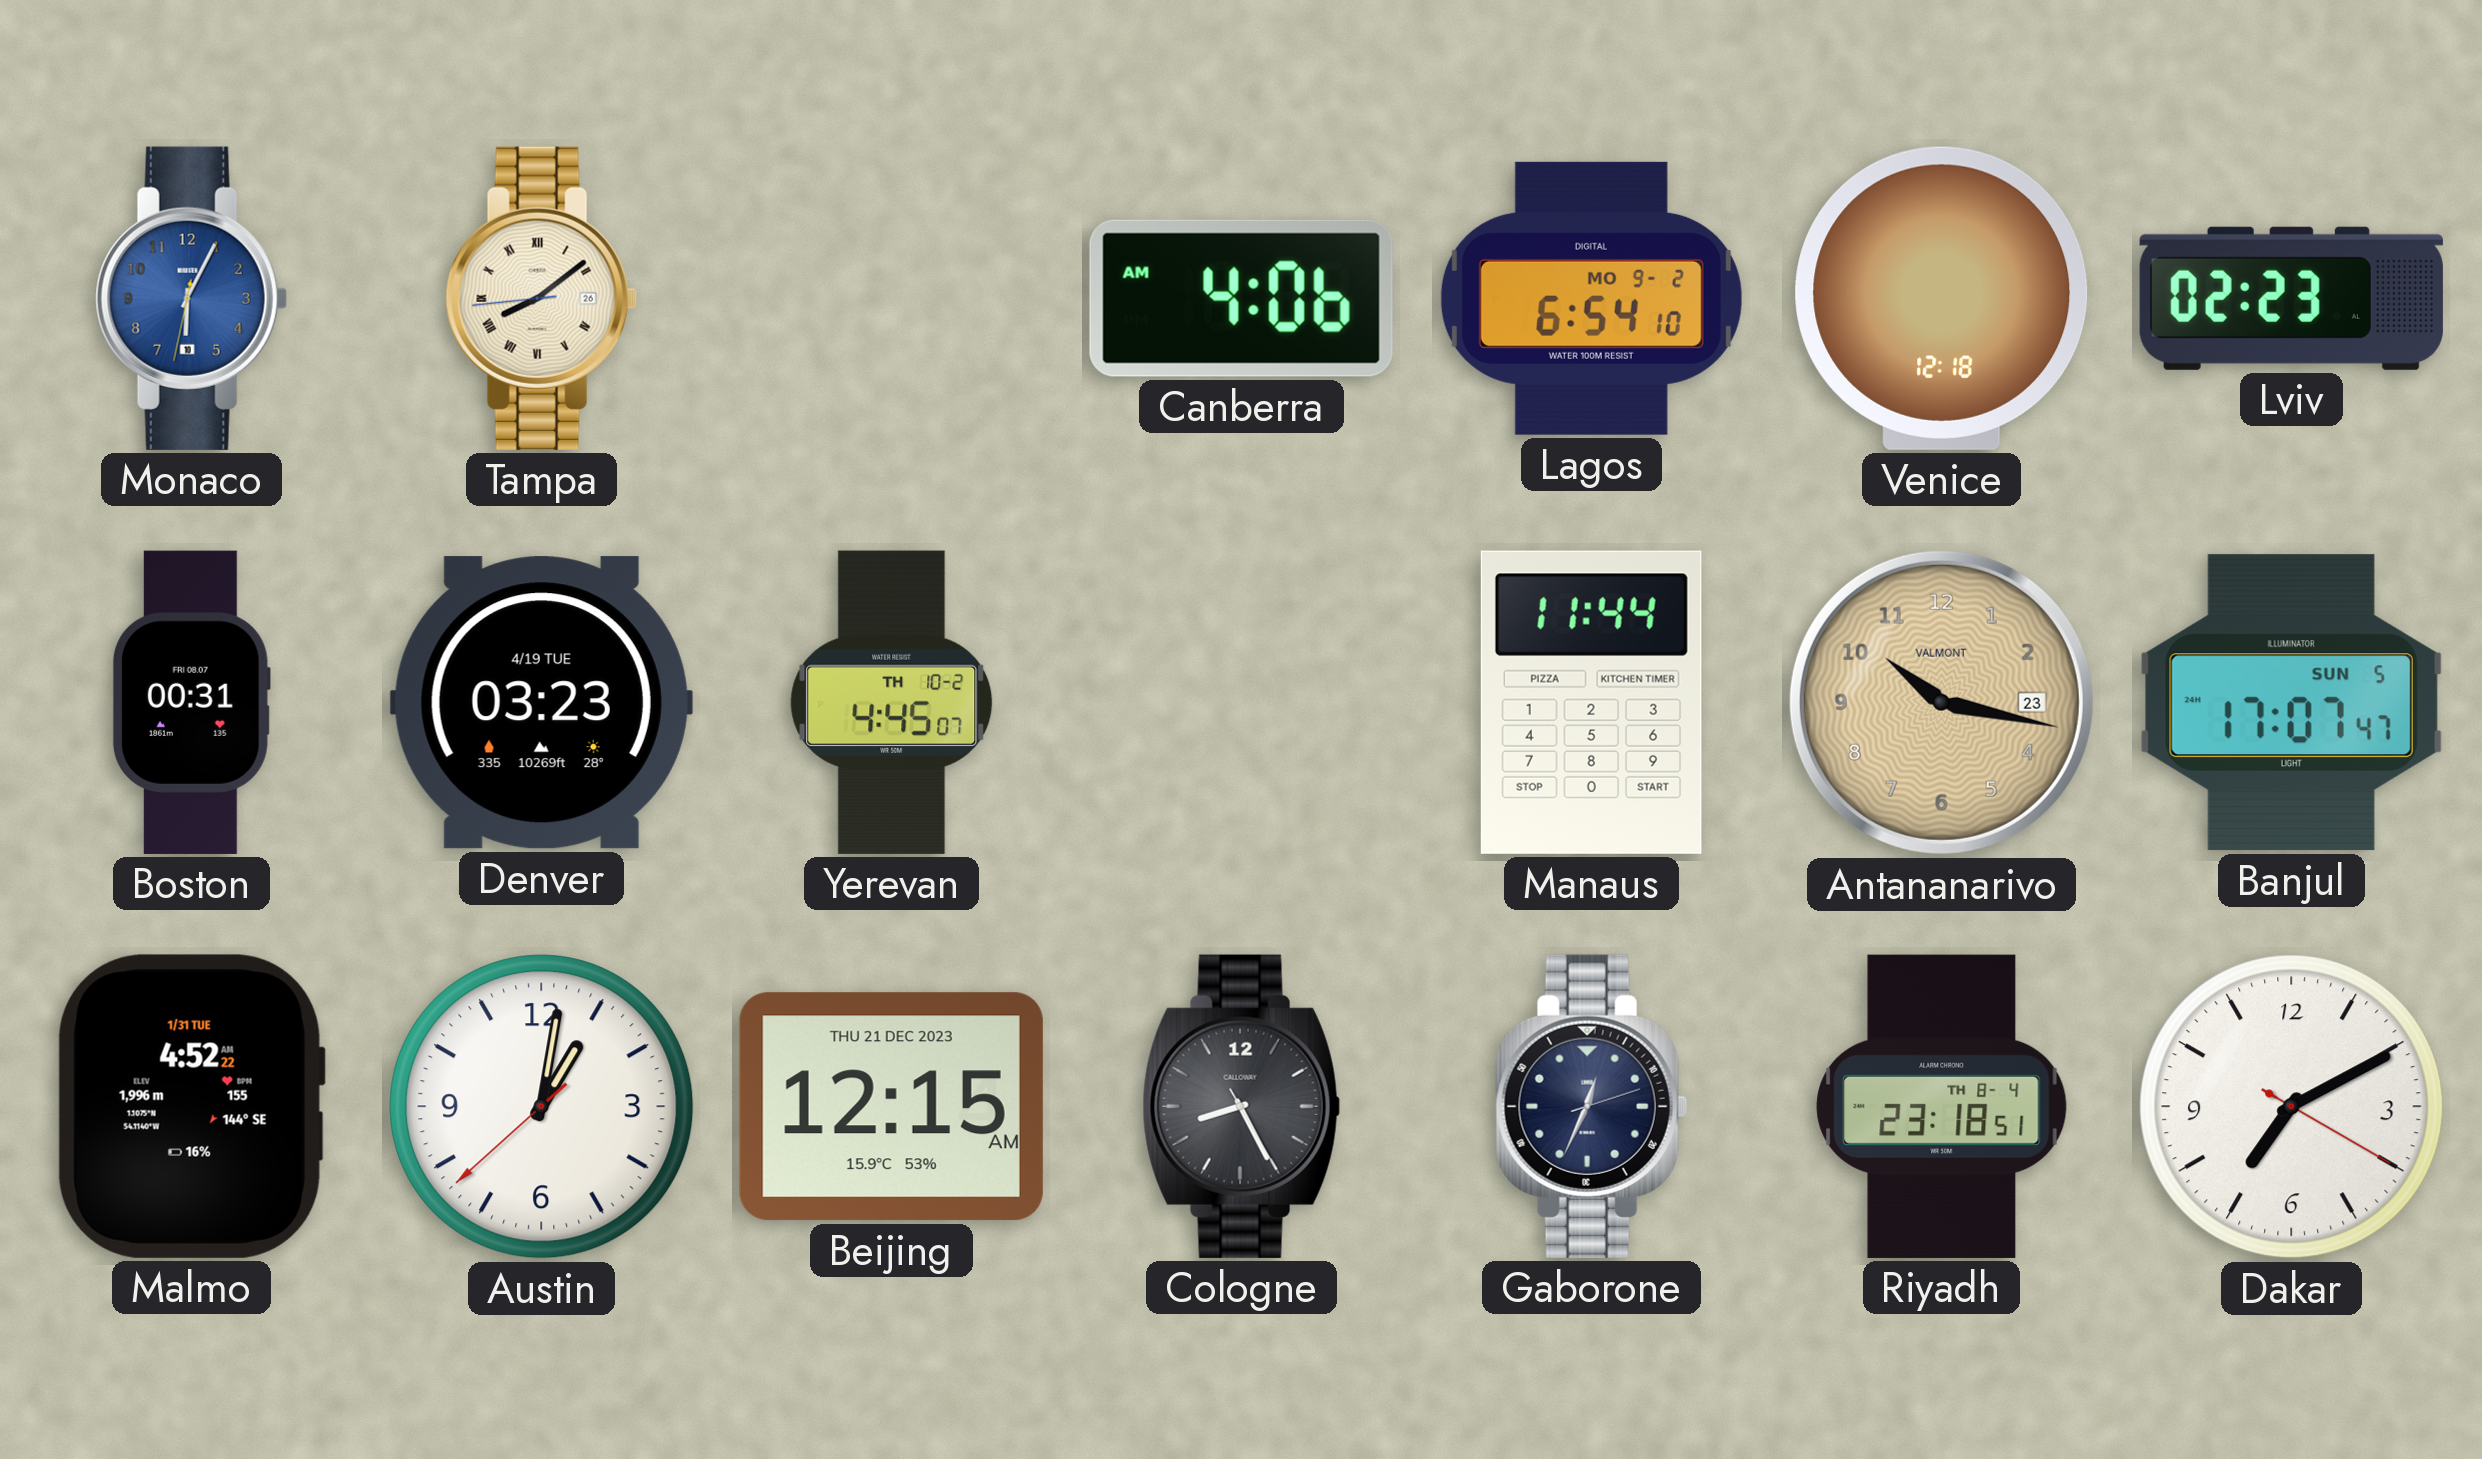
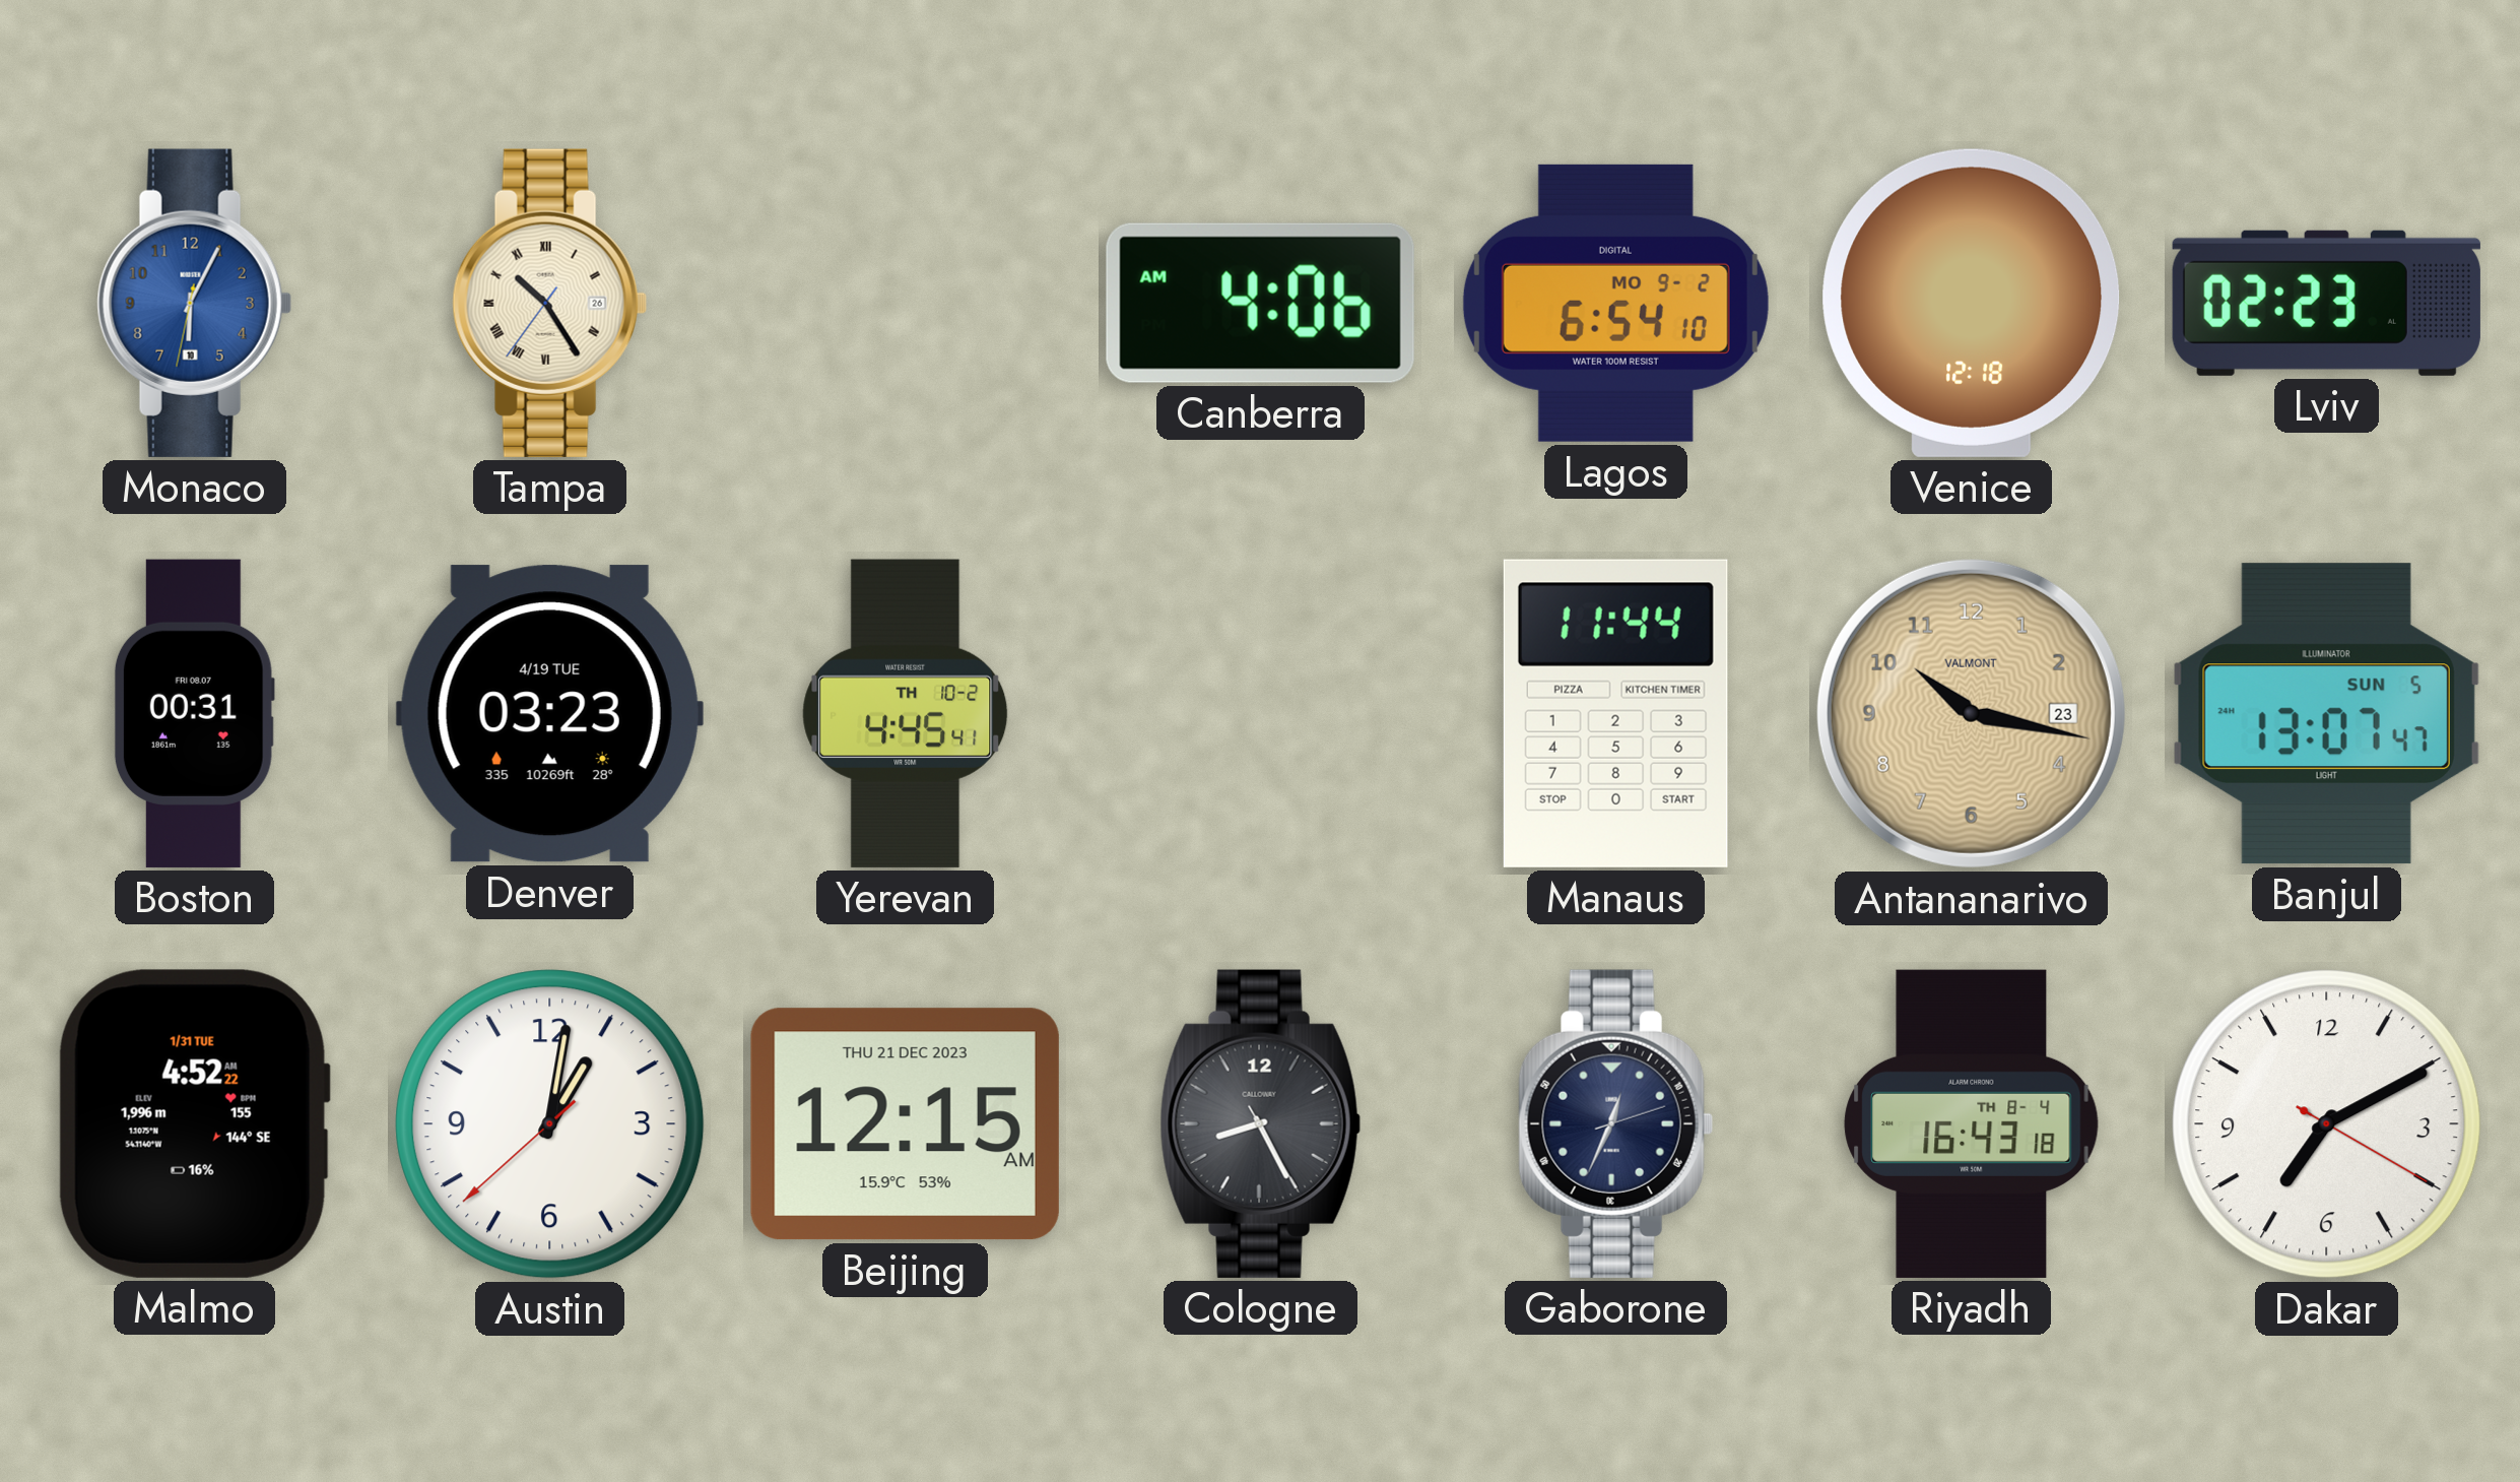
Tampa: 8:08 -> 10:24
Yerevan: 4:45:07 -> 4:45:41
Banjul: 17:07 -> 13:07
Riyadh: 23:18 -> 16:43
